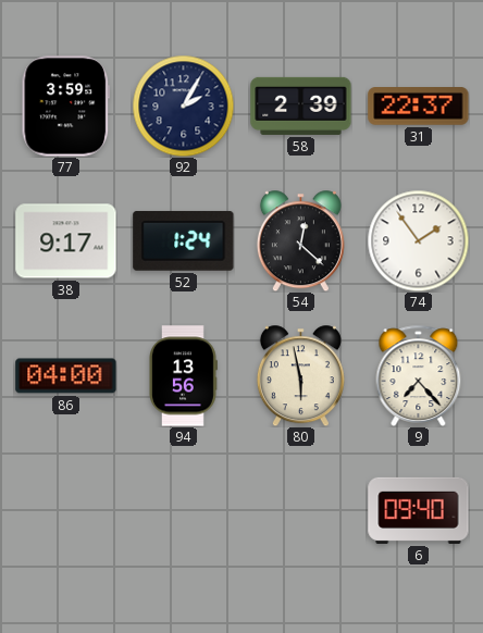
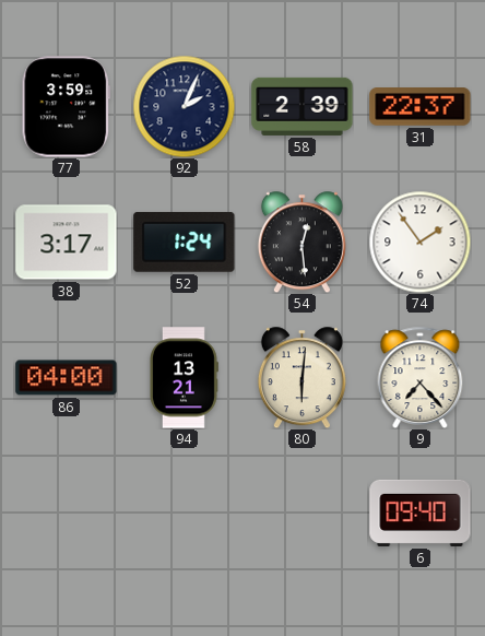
92: 2:05 -> 2:04
38: 9:17 -> 3:17
54: 12:22 -> 12:29
94: 13:56 -> 13:21
80: 5:58 -> 6:01
